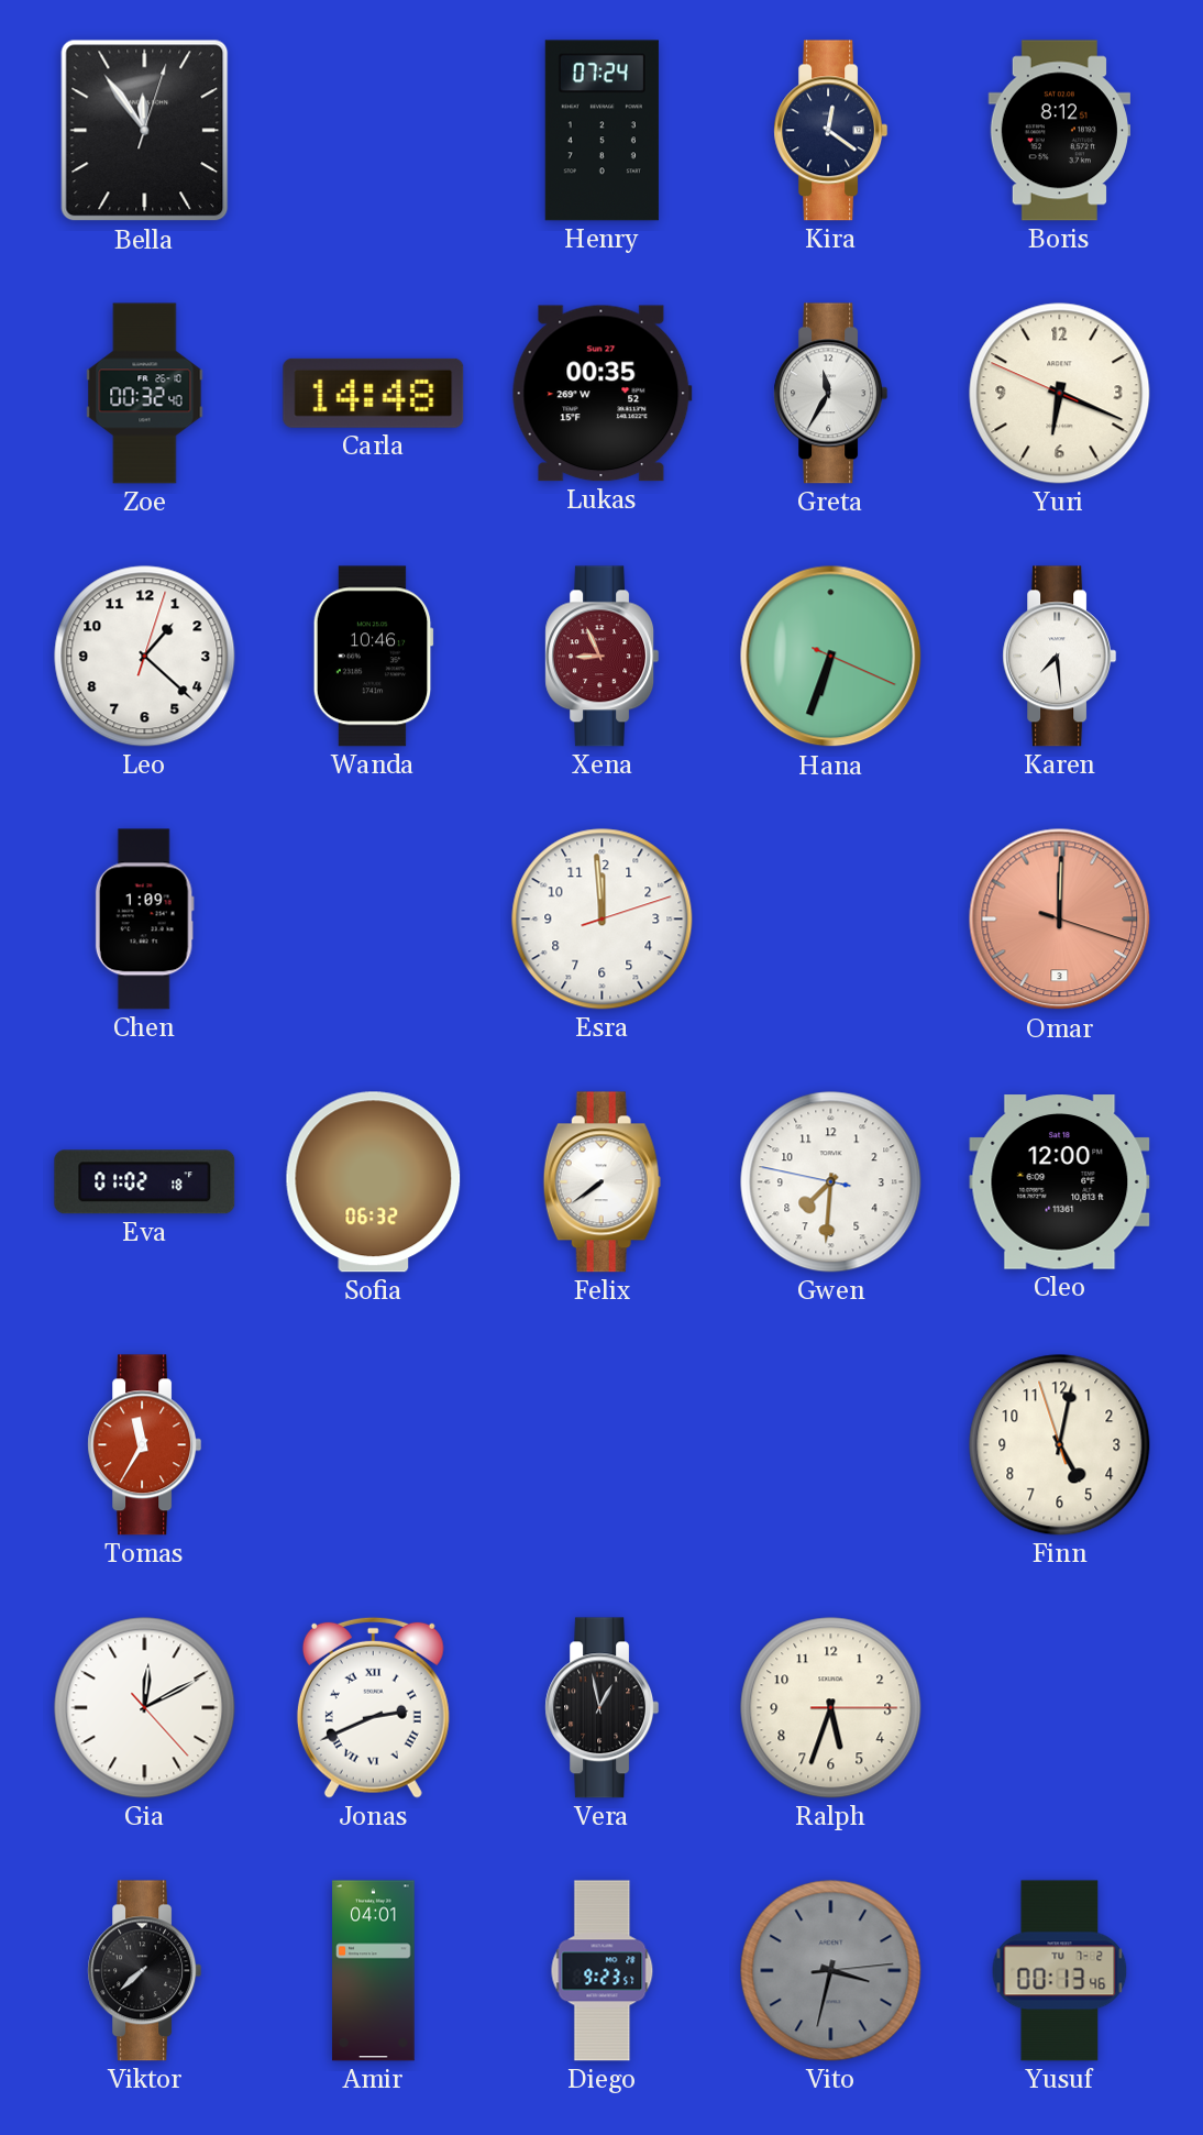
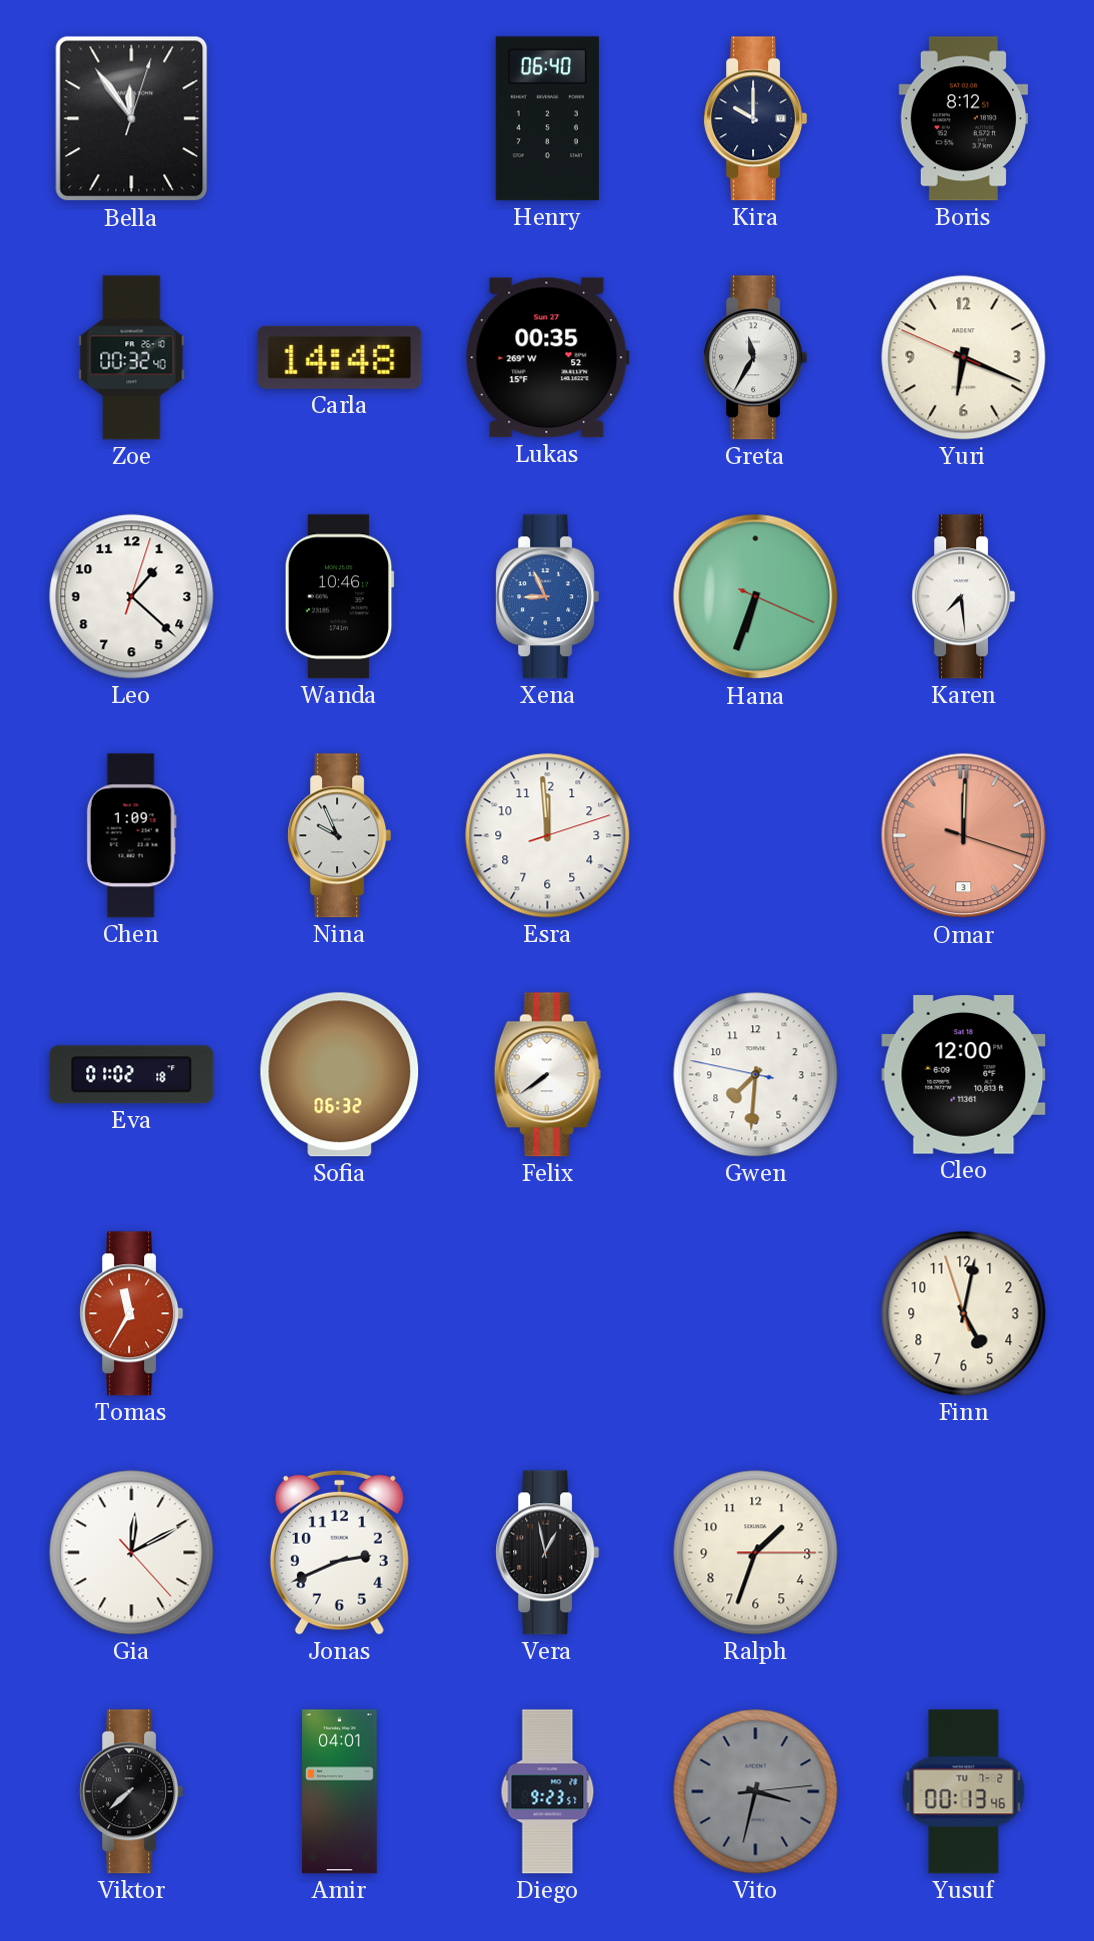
Henry: 07:24 -> 06:40
Kira: 12:21 -> 10:00
Xena dial: burgundy -> blue
Nina: none -> 9:56
Jonas numerals: Roman -> Arabic
Ralph: 5:33 -> 1:33
